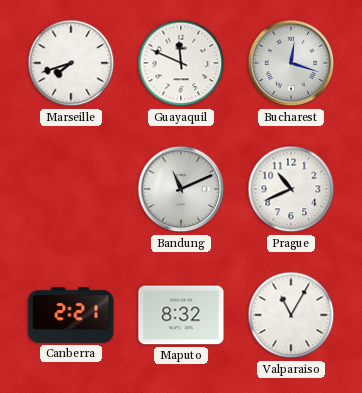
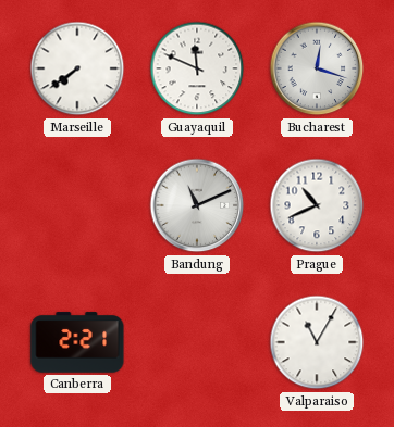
Marseille: 7:42 -> 7:39
Maputo: 8:32 -> none
